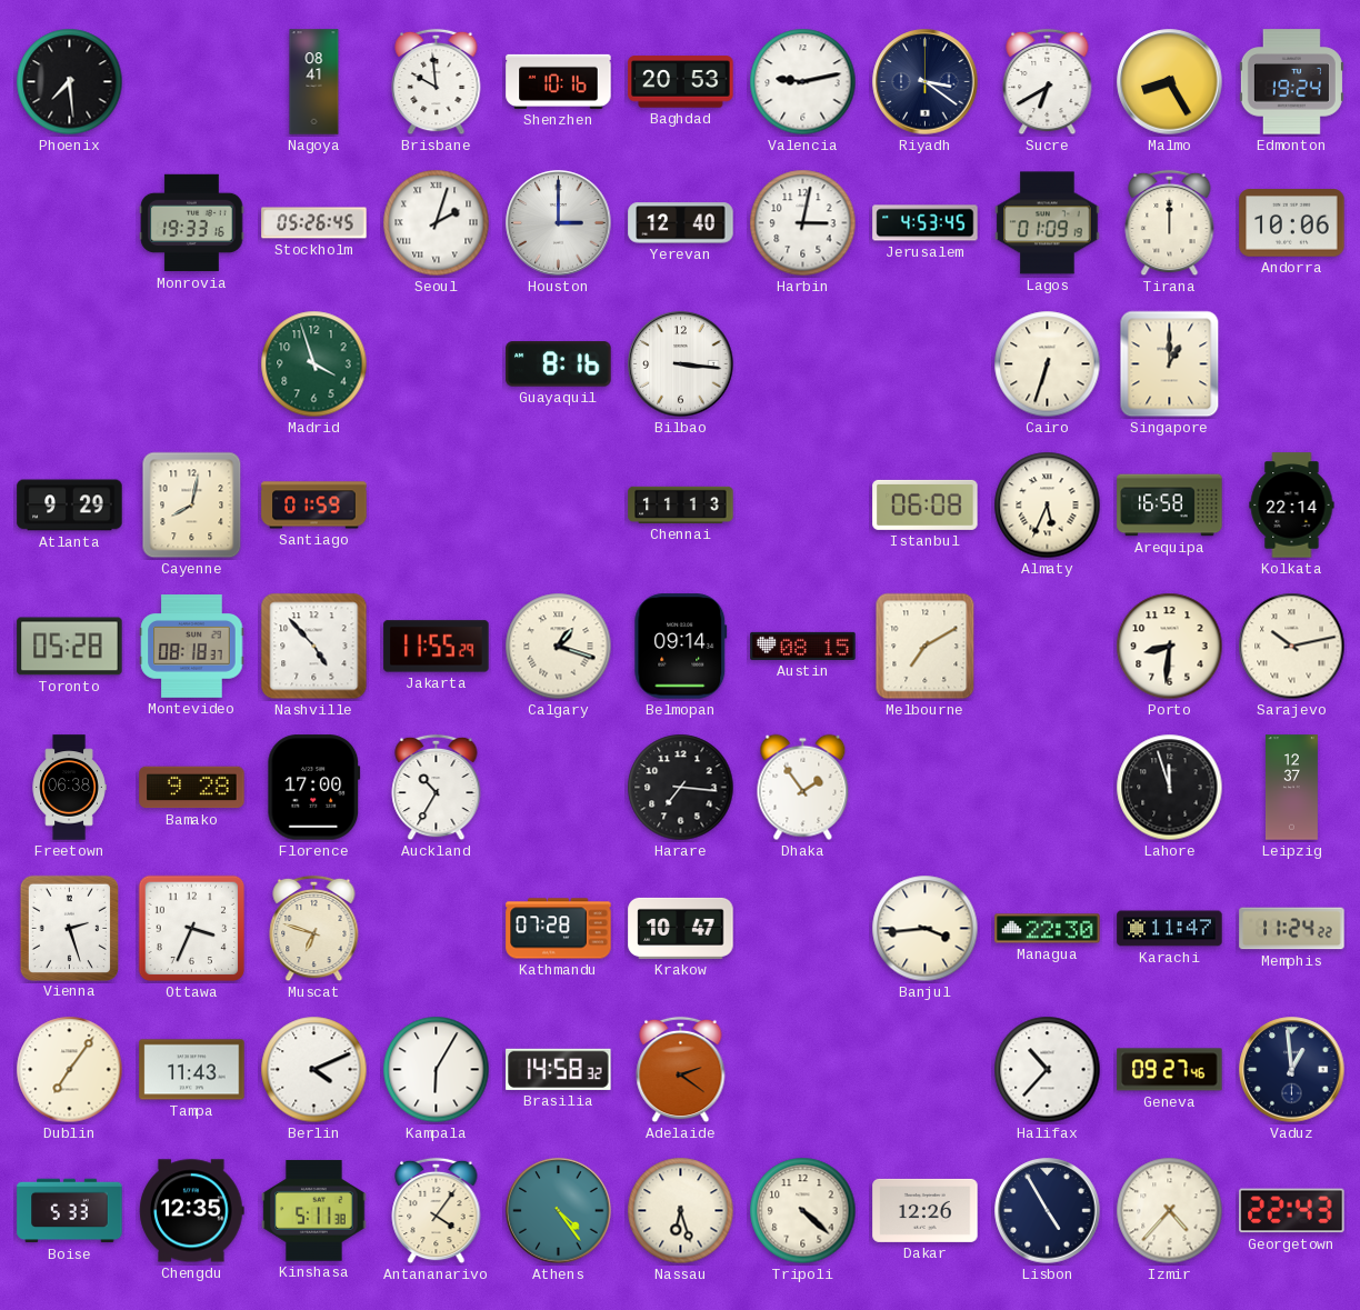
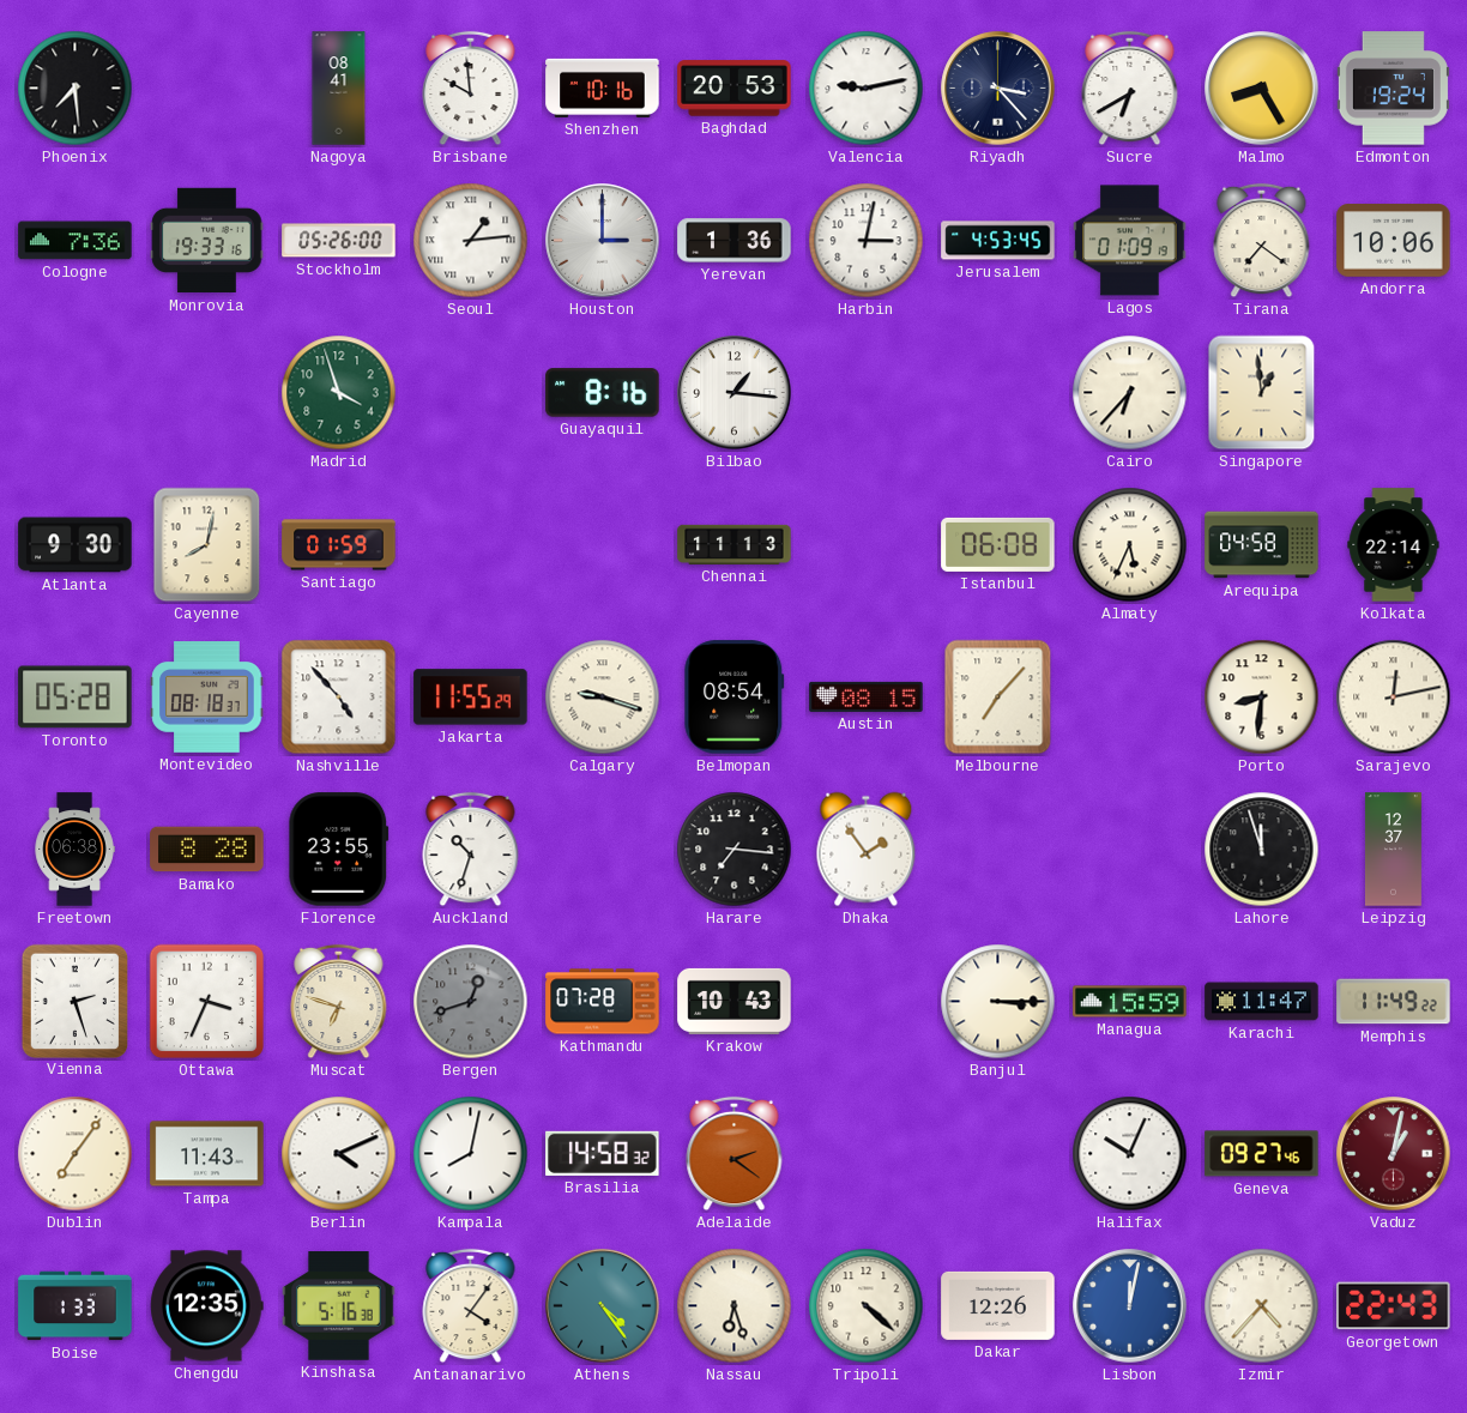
Riyadh: 3:21 -> 3:23
Cologne: none -> 7:36
Stockholm: 05:26:45 -> 05:26:00
Seoul: 2:03 -> 1:14
Yerevan: 12:40 -> 1:36
Tirana: 12:00 -> 7:21
Bilbao: 3:16 -> 1:16
Cairo: 6:33 -> 6:37
Singapore: 1:00 -> 12:59
Atlanta: 9:29 -> 9:30
Arequipa: 16:58 -> 04:58
Calgary: 1:18 -> 9:18
Belmopan: 09:14 -> 08:54
Melbourne: 7:10 -> 7:07
Sarajevo: 10:13 -> 12:13
Bamako: 9:28 -> 8:28
Florence: 17:00 -> 23:55
Auckland: 10:35 -> 10:33
Bergen: none -> 12:42
Krakow: 10:47 -> 10:43
Banjul: 3:44 -> 3:15
Managua: 22:30 -> 15:59
Memphis: 11:24 -> 11:49
Kampala: 6:05 -> 8:02
Halifax: 10:37 -> 10:04
Vaduz: 12:59 -> 1:02
Vaduz dial: navy -> burgundy
Boise: 5:33 -> 1:33
Kinshasa: 5:11 -> 5:16
Lisbon: 4:55 -> 12:02
Lisbon dial: navy -> blue
